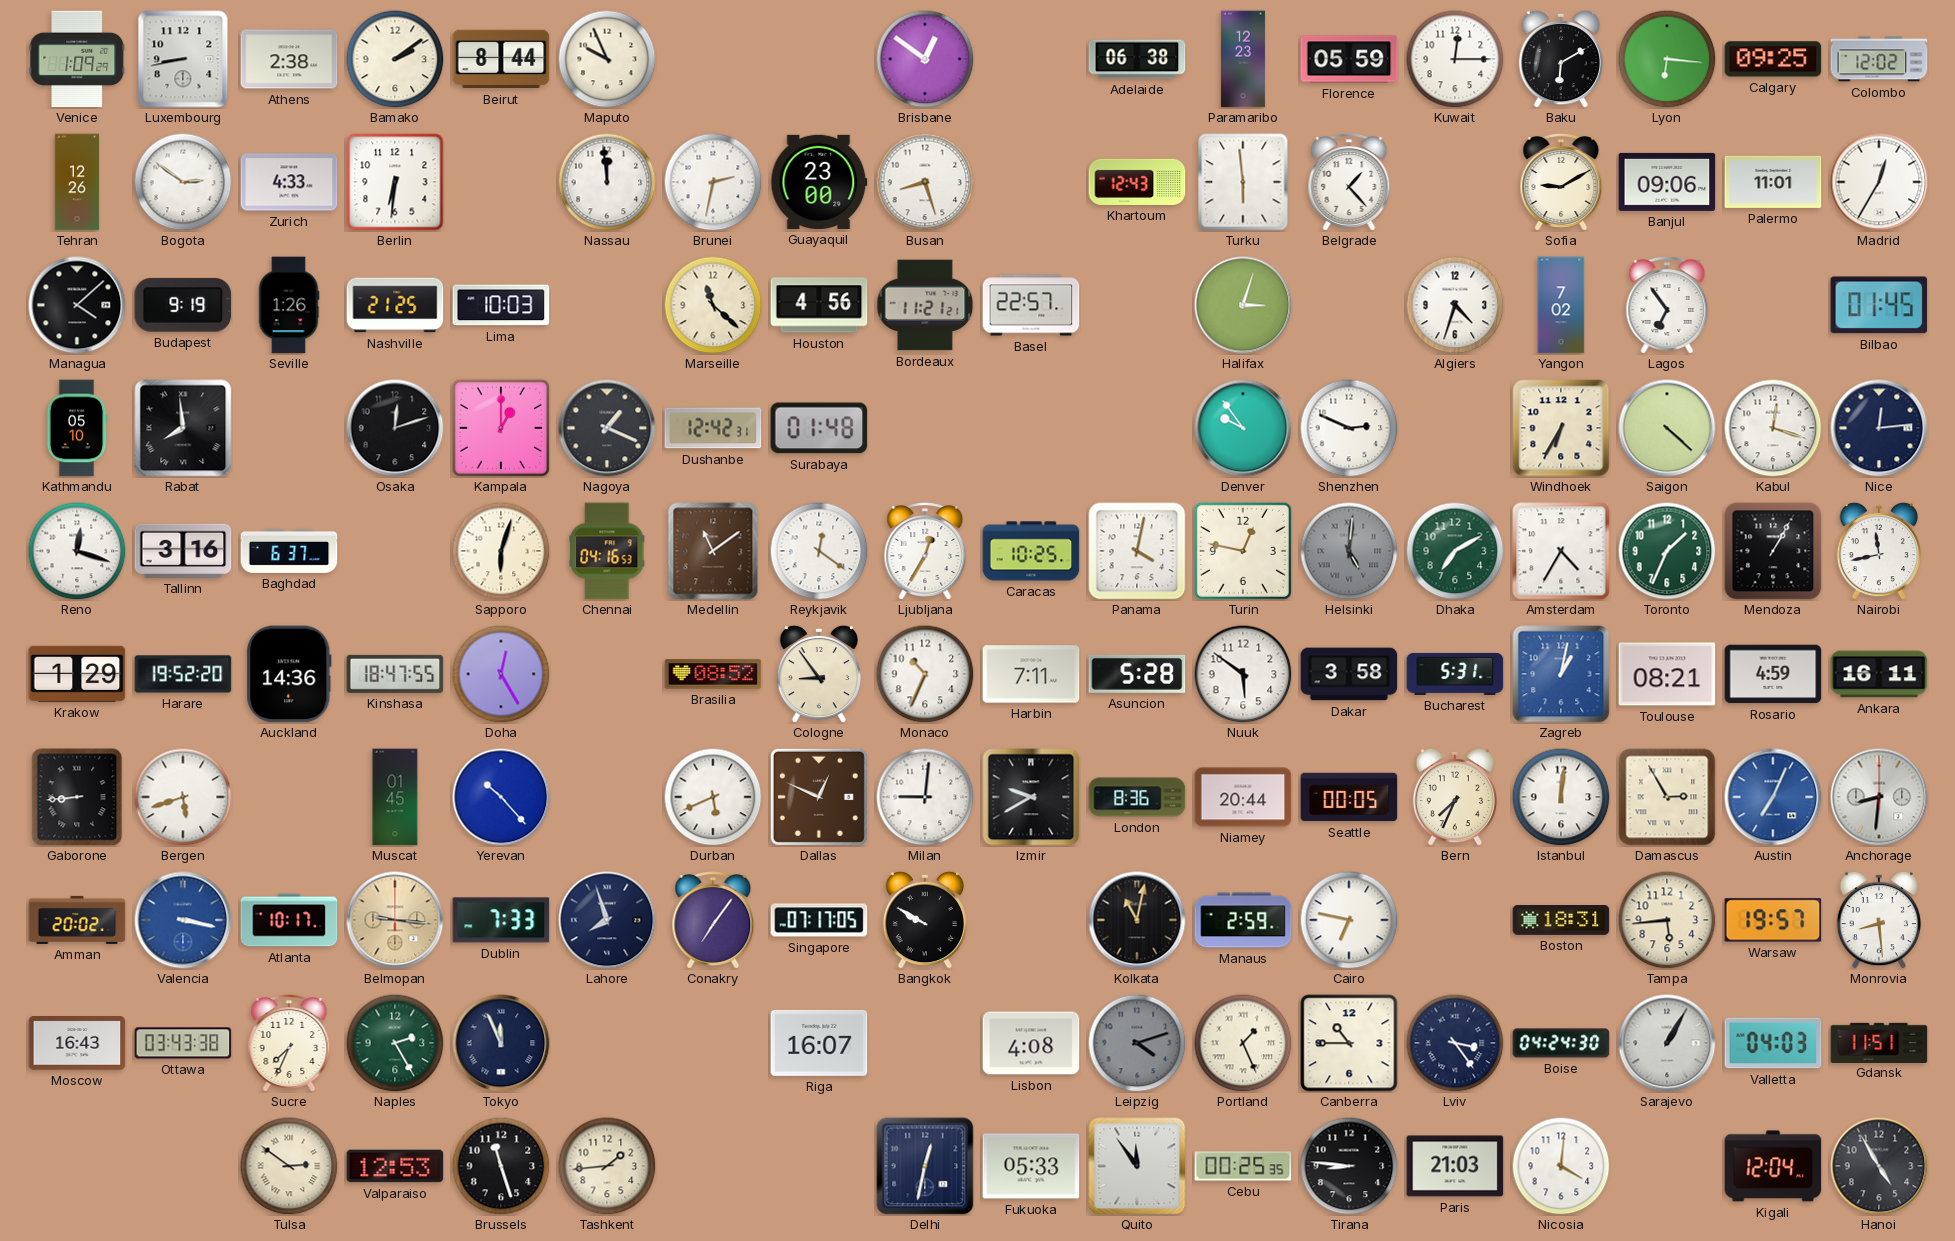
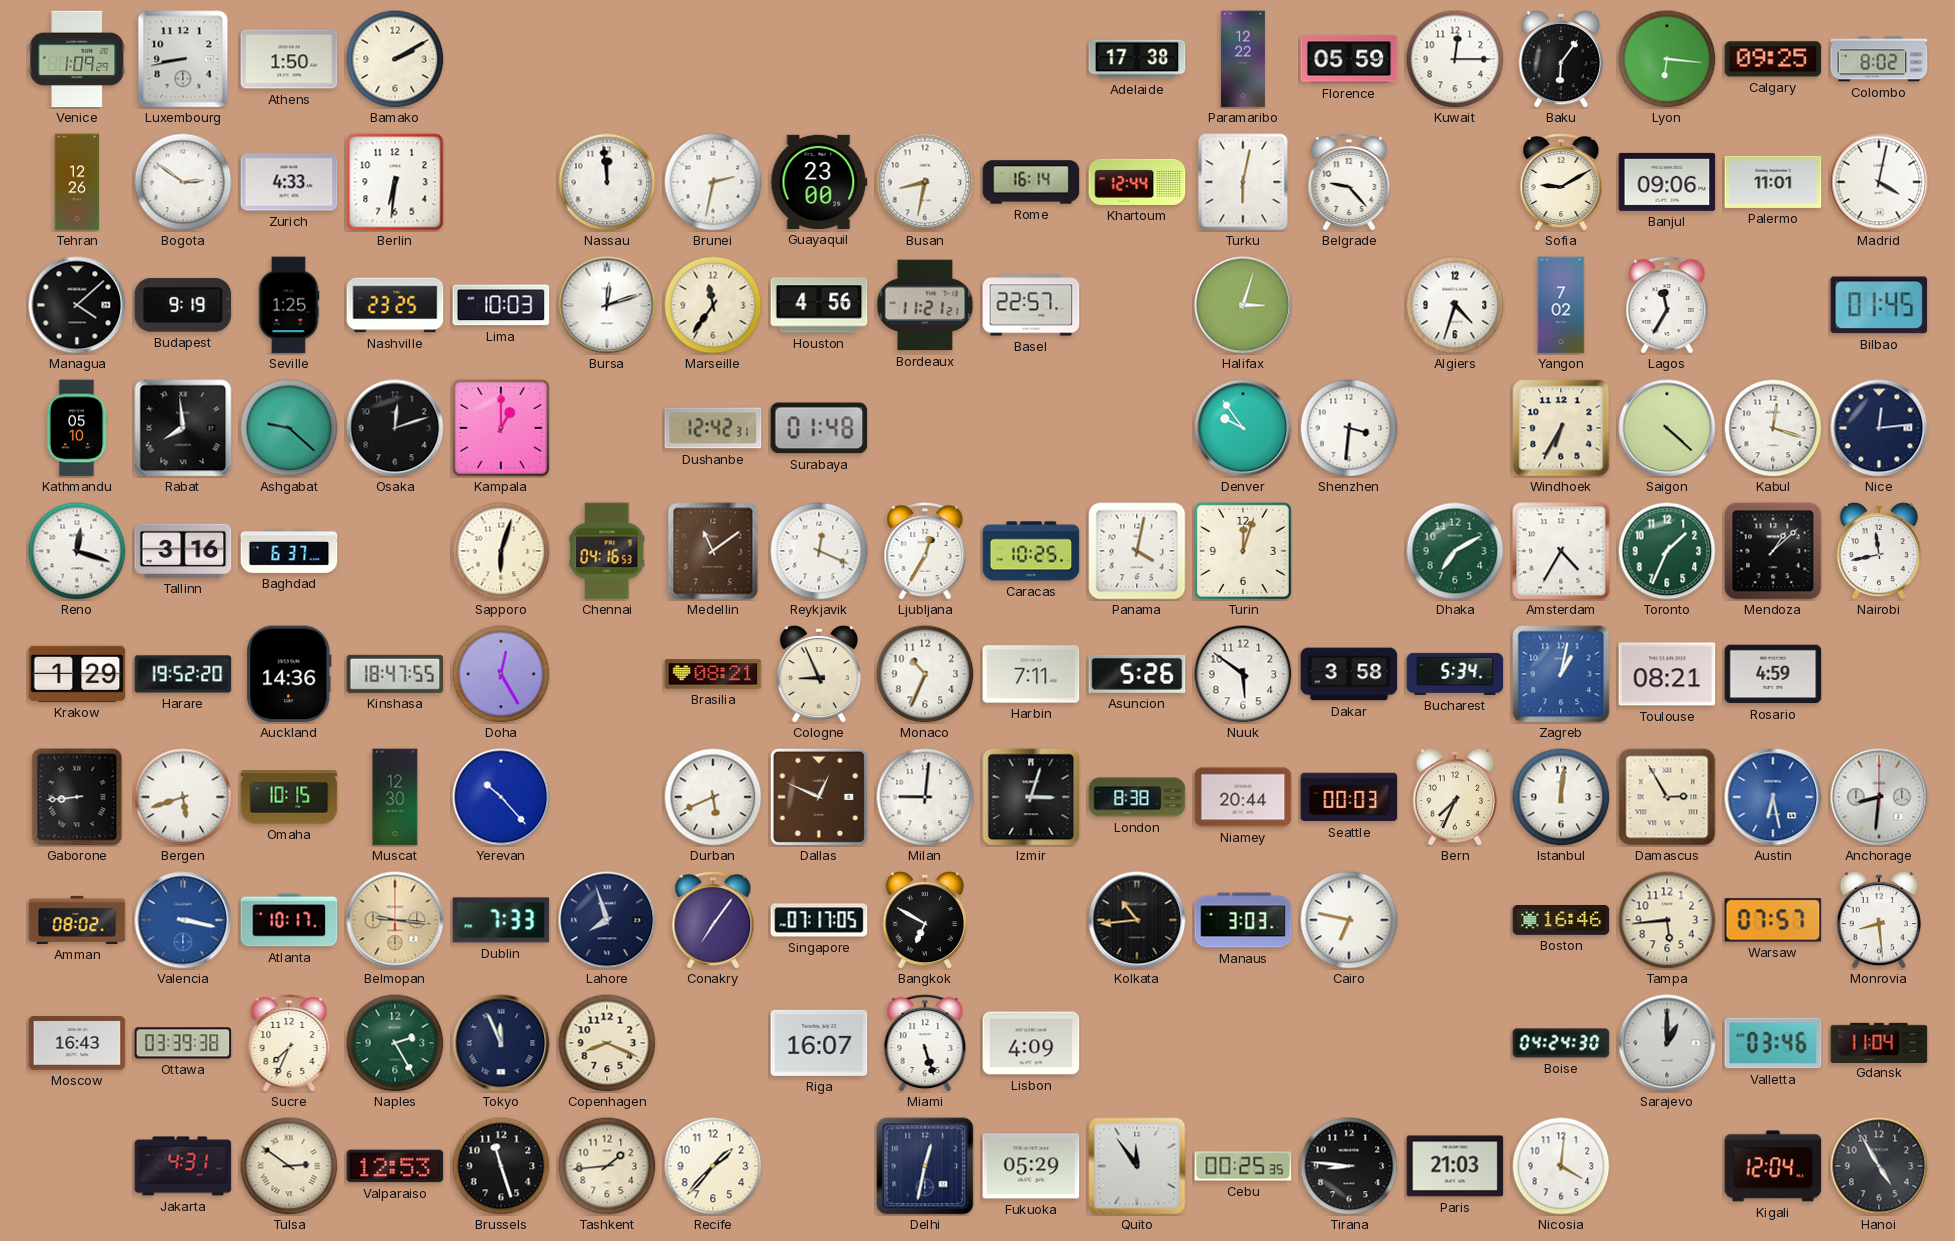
Athens: 2:38 -> 1:50
Bamako: 2:09 -> 2:10
Beirut: 8:44 -> none
Maputo: 9:56 -> none
Brisbane: 12:51 -> none
Adelaide: 06:38 -> 17:38
Paramaribo: 12:23 -> 12:22
Baku: 6:10 -> 6:06
Colombo: 12:02 -> 8:02
Busan: 8:27 -> 8:32
Rome: none -> 16:14
Khartoum: 12:43 -> 12:44
Turku: 5:59 -> 6:02
Belgrade: 1:23 -> 9:23
Madrid: 12:35 -> 4:02
Seville: 1:26 -> 1:25
Nashville: 21:25 -> 23:25
Bursa: none -> 12:12
Marseille: 11:22 -> 11:36
Lagos: 6:54 -> 11:35
Ashgabat: none -> 9:22
Nagoya: 1:19 -> none
Shenzhen: 2:49 -> 3:31
Reykjavik: 12:21 -> 12:19
Turin: 12:47 -> 12:03
Helsinki: 5:01 -> none
Mendoza: 1:05 -> 1:08
Brasilia: 08:52 -> 08:21
Cologne: 8:54 -> 8:56
Asuncion: 5:28 -> 5:26
Bucharest: 5:31 -> 5:34
Ankara: 16:11 -> none
Omaha: none -> 10:15
Muscat: 01:45 -> 12:30
Izmir: 9:40 -> 3:03
London: 8:36 -> 8:38
Seattle: 00:05 -> 00:03
Austin: 7:04 -> 6:28
Amman: 20:02 -> 08:02
Bangkok: 9:50 -> 6:50
Kolkata: 11:02 -> 10:44
Manaus: 2:59 -> 3:03
Boston: 18:31 -> 16:46
Warsaw: 19:57 -> 07:57
Ottawa: 03:43 -> 03:39
Copenhagen: none -> 8:19
Miami: none -> 5:27
Lisbon: 4:08 -> 4:09
Leipzig: 4:12 -> none
Portland: 1:26 -> none
Canberra: 10:45 -> none
Lviv: 3:24 -> none
Sarajevo: 1:05 -> 1:00
Valletta: 04:03 -> 03:46
Gdansk: 11:51 -> 11:04
Jakarta: none -> 4:31
Recife: none -> 1:37
Fukuoka: 05:33 -> 05:29
